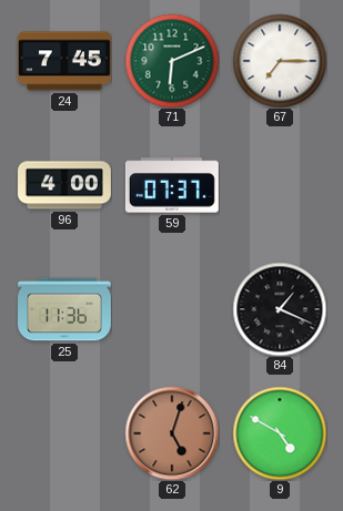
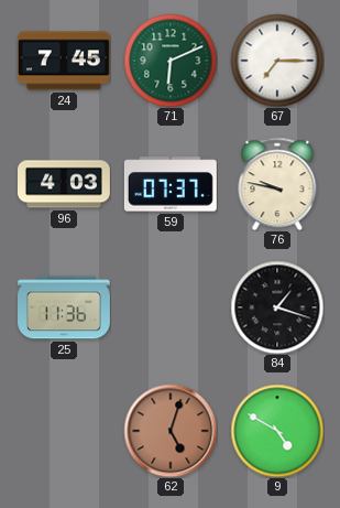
96: 4:00 -> 4:03
76: none -> 9:47
84: 1:19 -> 1:18
